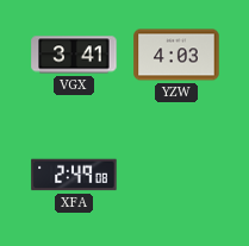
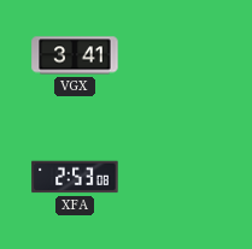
YZW: 4:03 -> none
XFA: 2:49 -> 2:53
